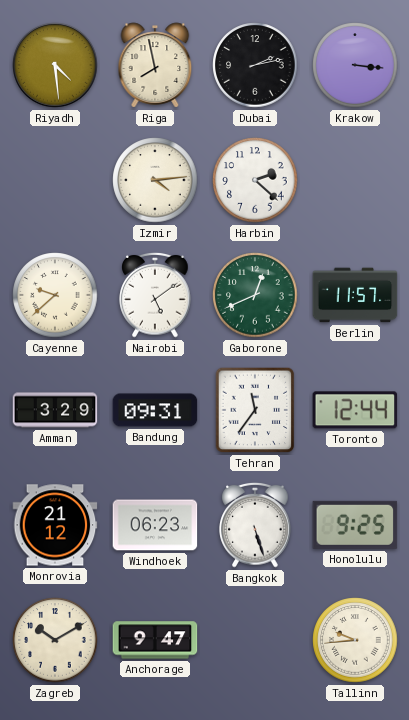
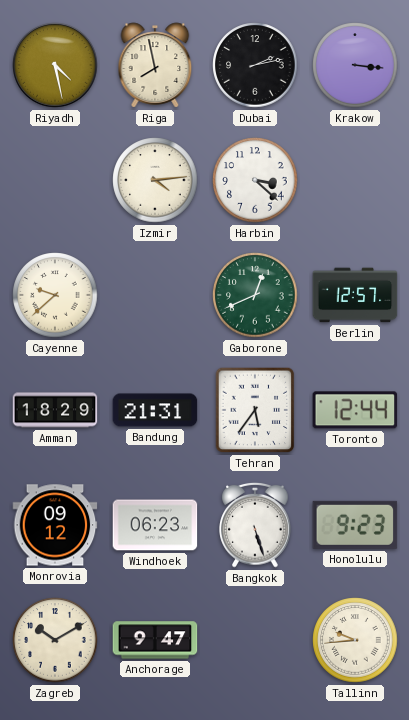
Riyadh: 4:29 -> 4:28
Harbin: 2:22 -> 3:22
Nairobi: 5:09 -> none
Berlin: 11:57 -> 12:57
Amman: 3:29 -> 18:29
Bandung: 09:31 -> 21:31
Tehran: 11:36 -> 5:36
Monrovia: 21:12 -> 09:12
Honolulu: 9:25 -> 9:23
